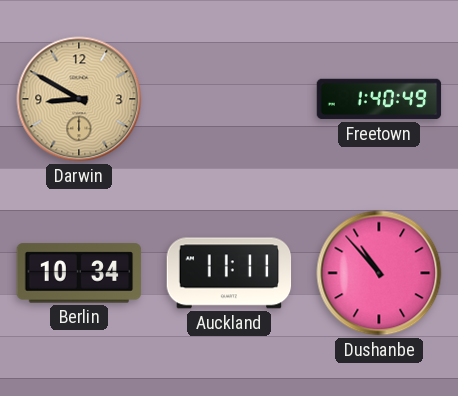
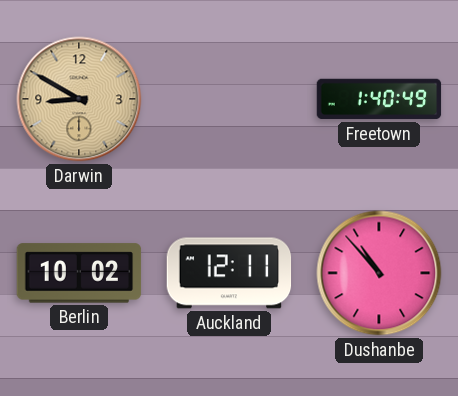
Berlin: 10:34 -> 10:02
Auckland: 11:11 -> 12:11
